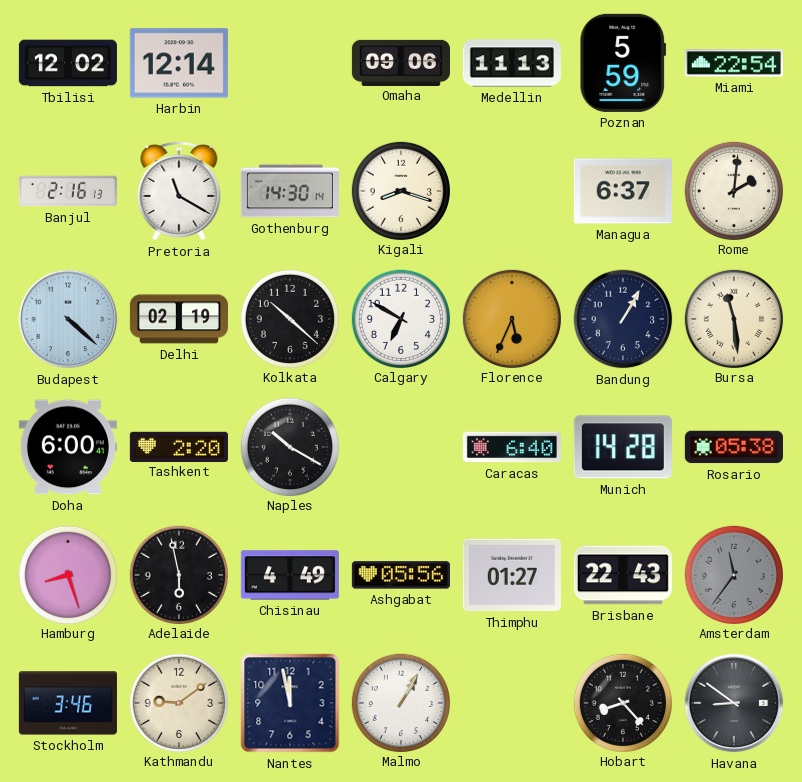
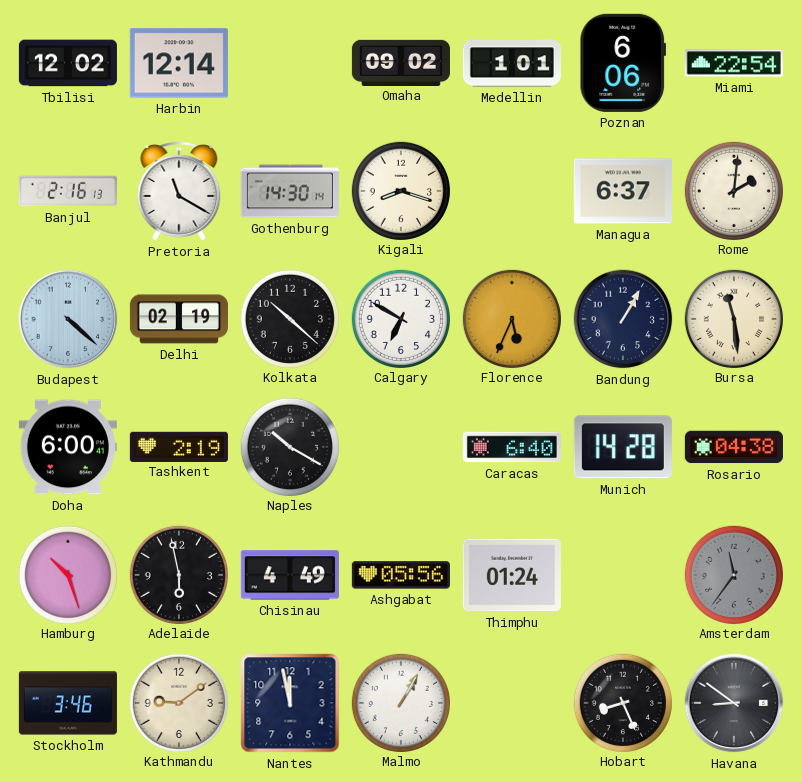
Omaha: 09:06 -> 09:02
Medellin: 11:13 -> 1:01
Poznan: 5:59 -> 6:06
Tashkent: 2:20 -> 2:19
Rosario: 05:38 -> 04:38
Hamburg: 8:27 -> 10:27
Thimphu: 01:27 -> 01:24
Brisbane: 22:43 -> none
Hobart: 8:23 -> 8:26
